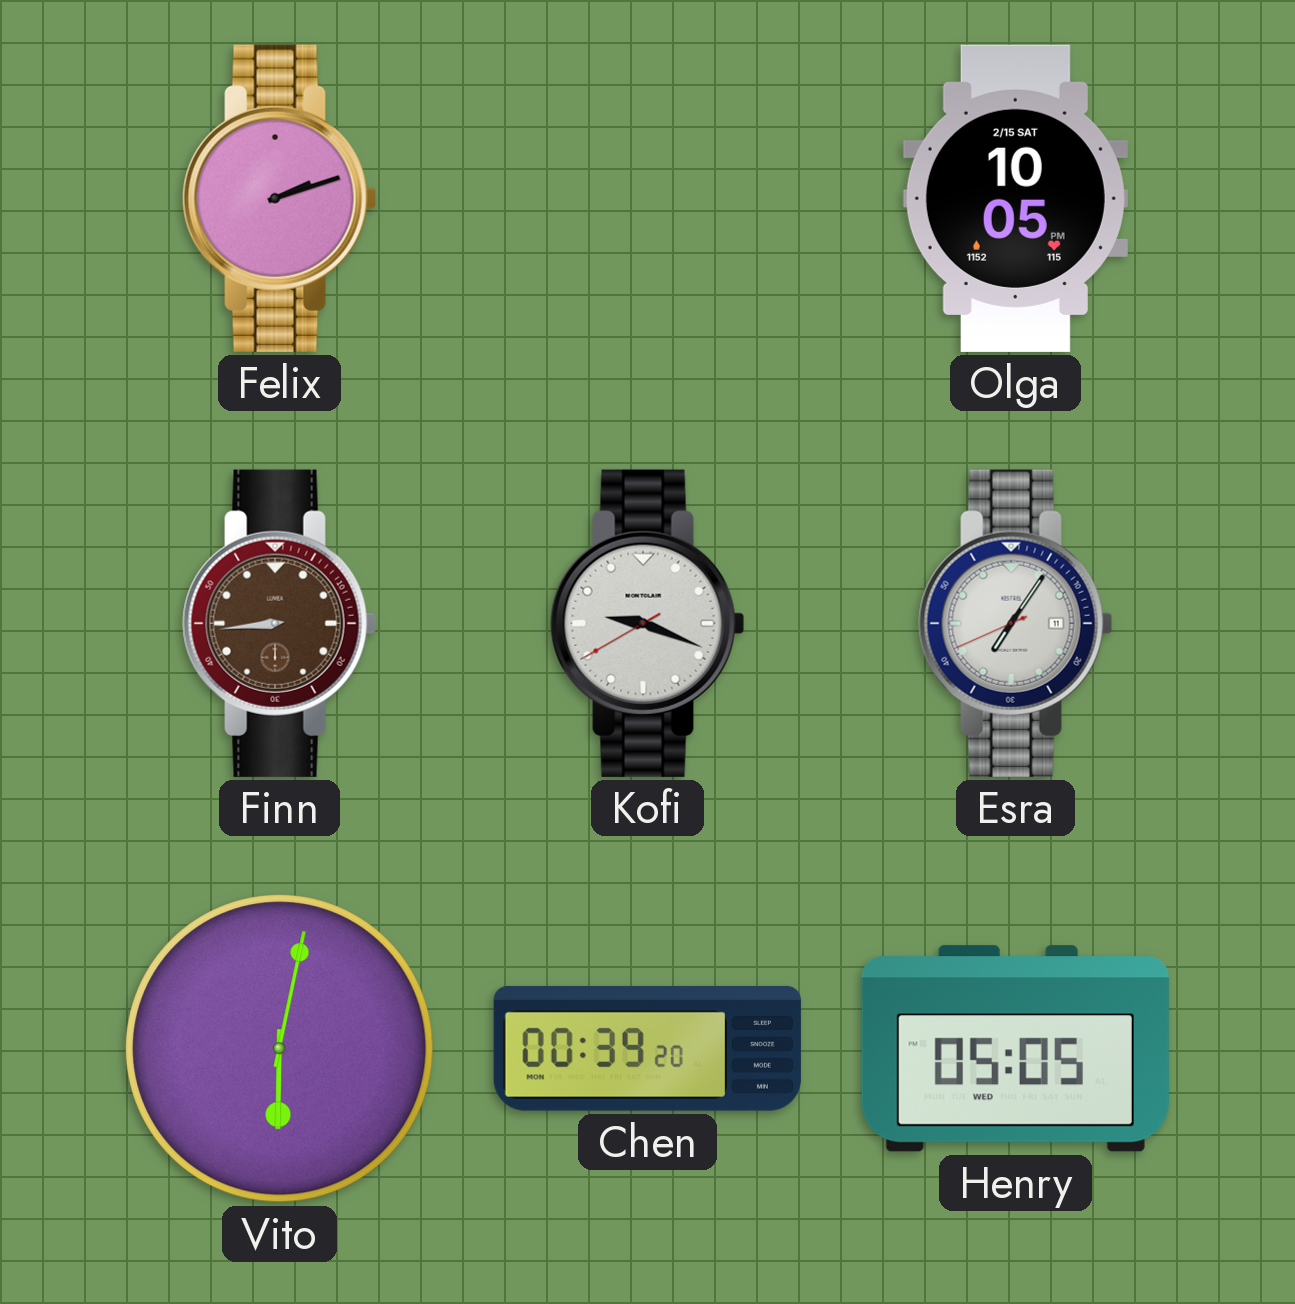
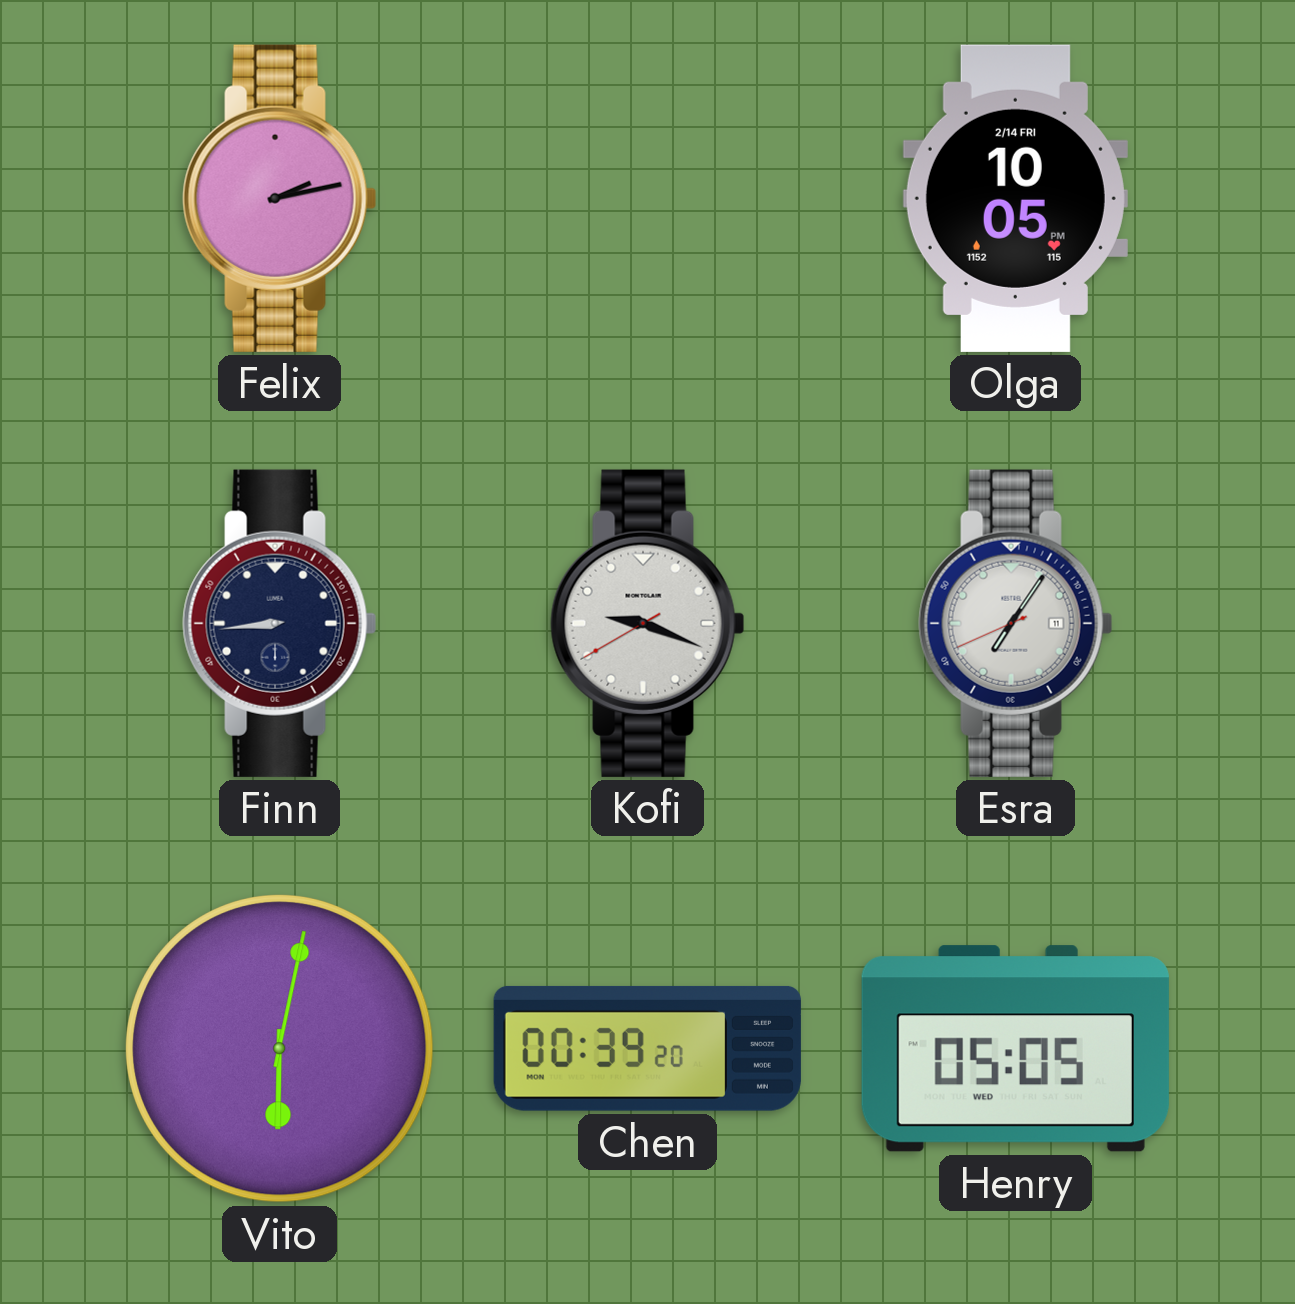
Felix: 2:12 -> 2:13
Olga date: 2/15 SAT -> 2/14 FRI
Finn dial: brown -> navy
